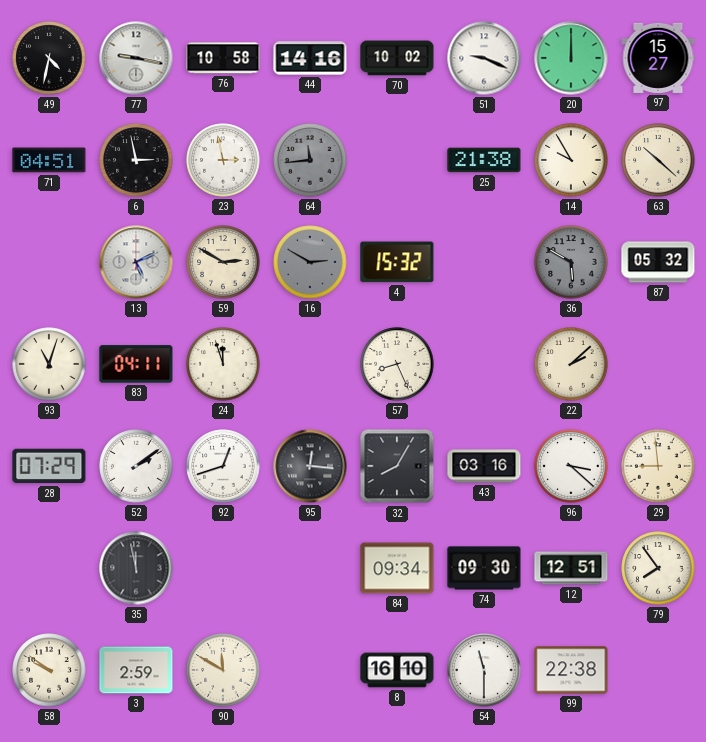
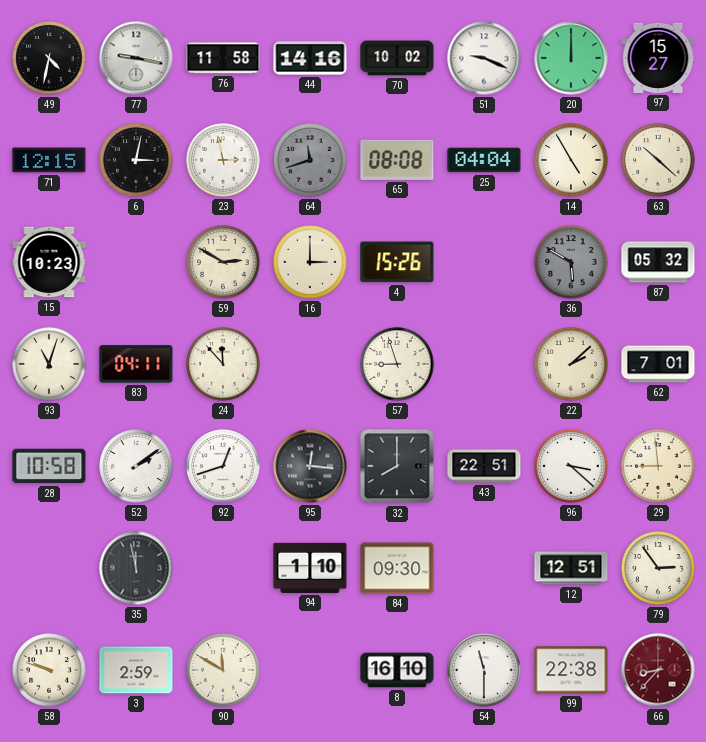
76: 10:58 -> 11:58
71: 04:51 -> 12:15
6: 2:58 -> 3:02
64: 11:44 -> 11:42
65: none -> 08:08
25: 21:38 -> 04:04
14: 9:55 -> 4:55
15: none -> 10:23
13: 5:11 -> none
16: 2:50 -> 3:00
16 dial: grey -> cream
4: 15:32 -> 15:26
24: 11:57 -> 11:53
57: 8:26 -> 8:57
62: none -> 7:01
28: 07:29 -> 10:58
32: 8:05 -> 8:00
43: 03:16 -> 22:51
94: none -> 1:10
84: 09:34 -> 09:30
74: 09:30 -> none
79: 7:54 -> 2:54
58: 9:51 -> 9:48
66: none -> 8:37
